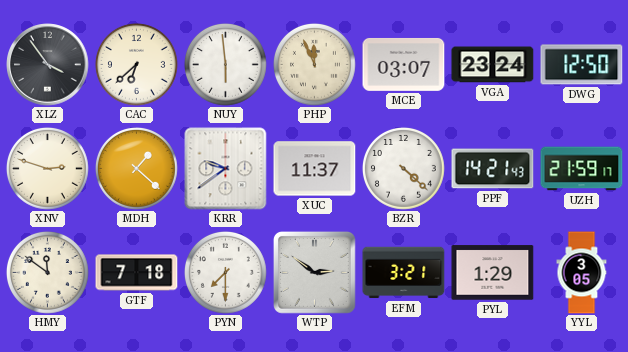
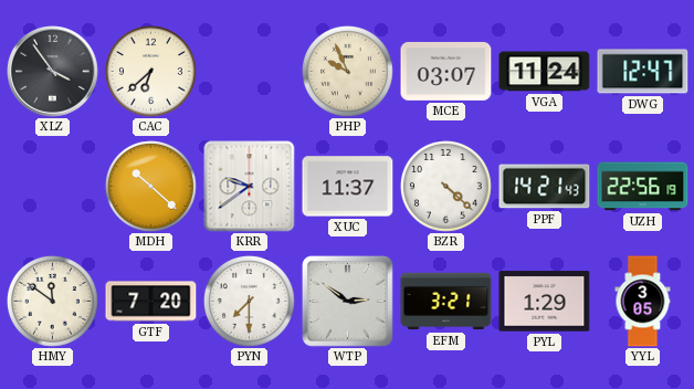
NUY: 5:59 -> none
PHP: 11:56 -> 9:56
VGA: 23:24 -> 11:24
DWG: 12:50 -> 12:47
XNV: 2:48 -> none
MDH: 1:22 -> 10:22
UZH: 21:59 -> 22:56
GTF: 7:18 -> 7:20
